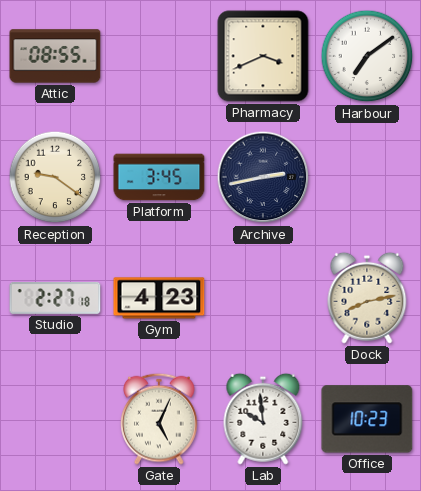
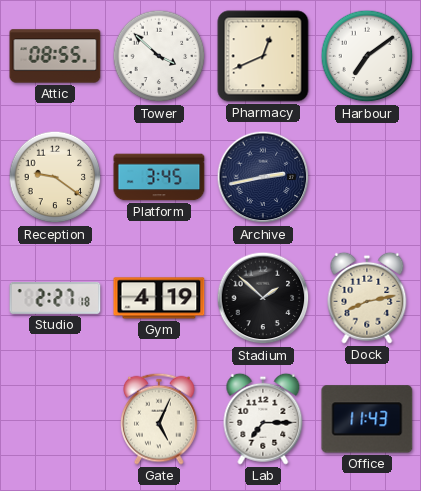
Tower: none -> 3:52
Pharmacy: 3:41 -> 12:41
Gym: 4:23 -> 4:19
Stadium: none -> 1:52
Lab: 9:59 -> 7:15
Office: 10:23 -> 11:43
